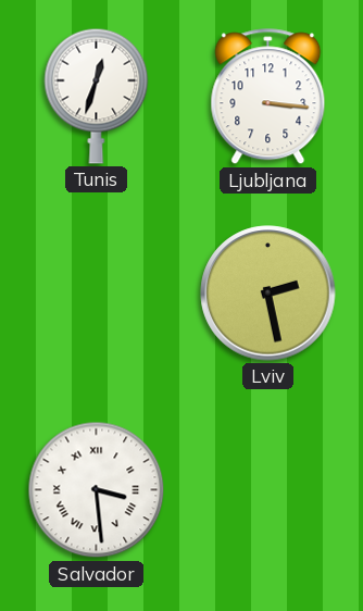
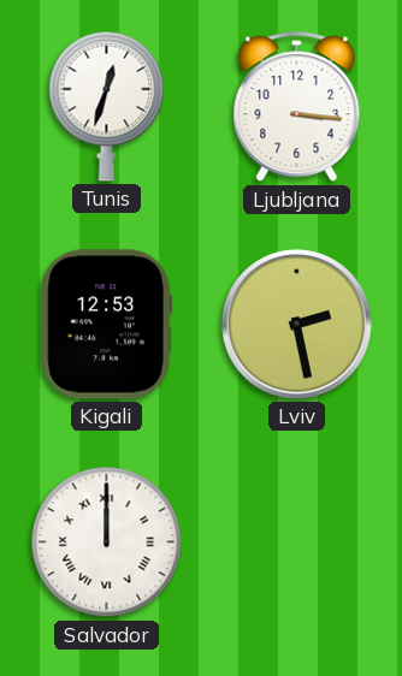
Kigali: none -> 12:53
Salvador: 3:29 -> 12:00
